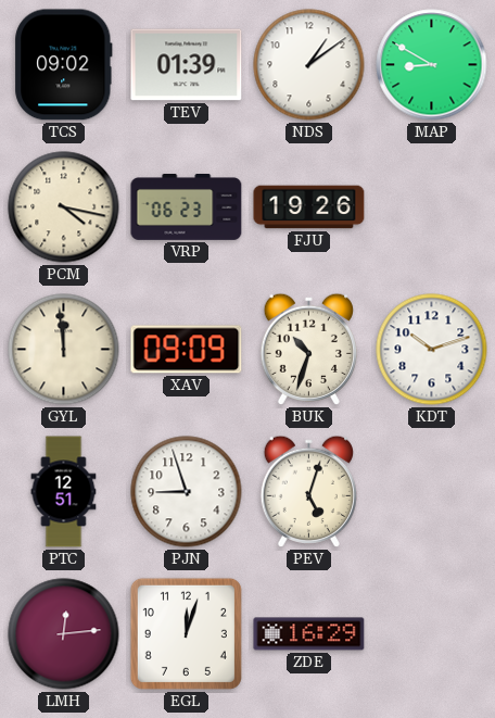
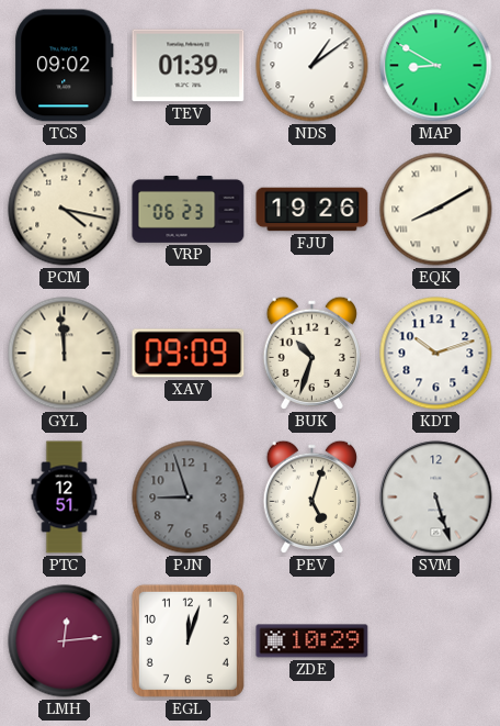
EQK: none -> 8:10
PJN dial: white -> grey
SVM: none -> 5:27
ZDE: 16:29 -> 10:29
